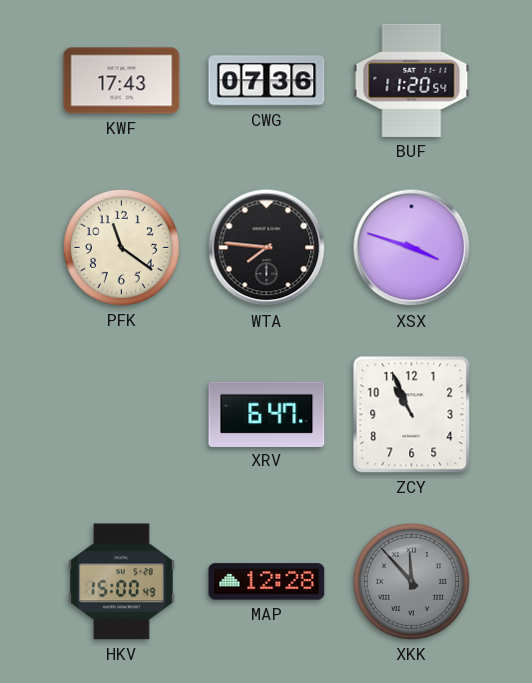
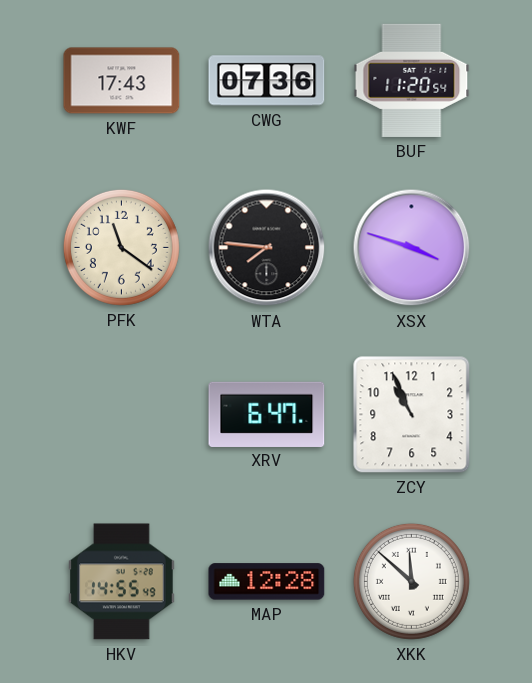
HKV: 15:00 -> 14:55
XKK: 11:53 -> 11:52
XKK dial: grey -> white
